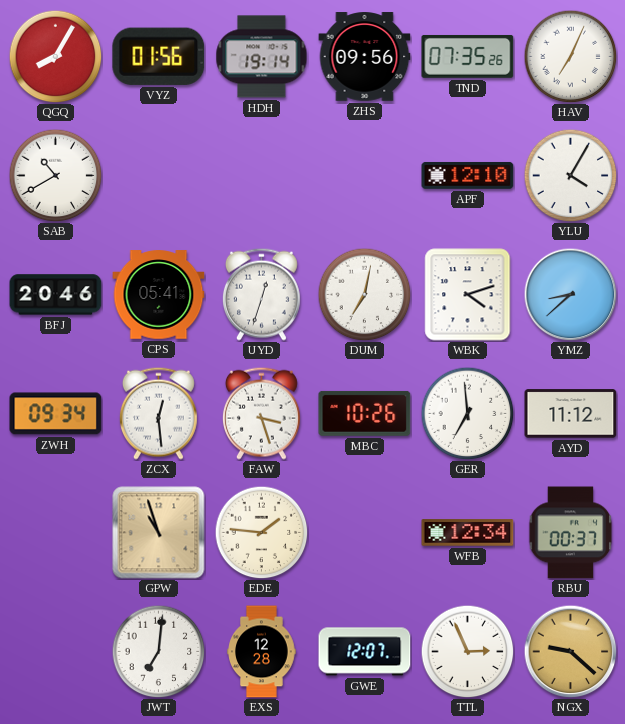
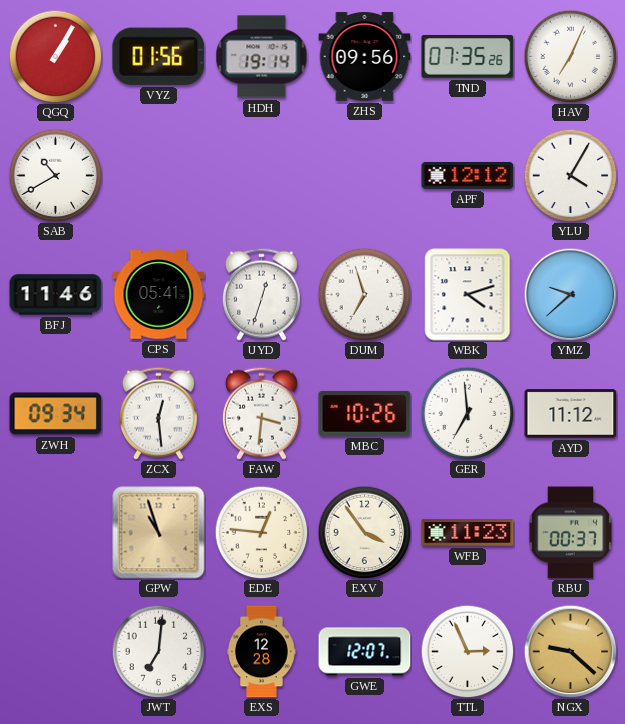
QGQ: 8:05 -> 1:05
APF: 12:10 -> 12:12
BFJ: 20:46 -> 11:46
DUM: 7:02 -> 6:57
YMZ: 8:38 -> 9:38
FAW: 3:27 -> 3:31
EDE: 1:46 -> 12:46
EXV: none -> 3:54
WFB: 12:34 -> 11:23
